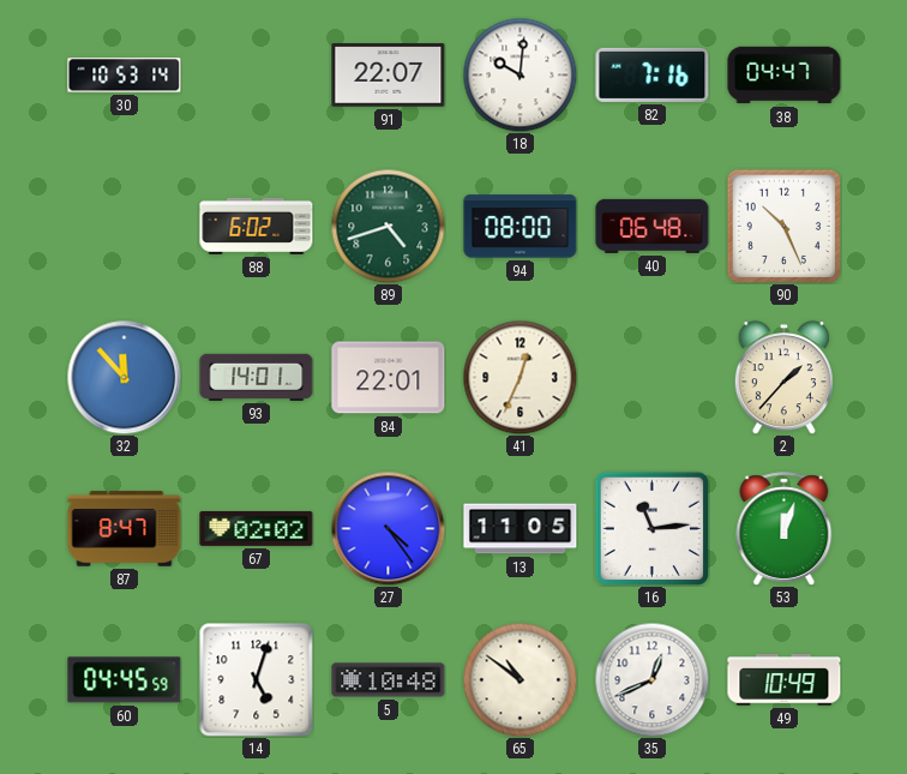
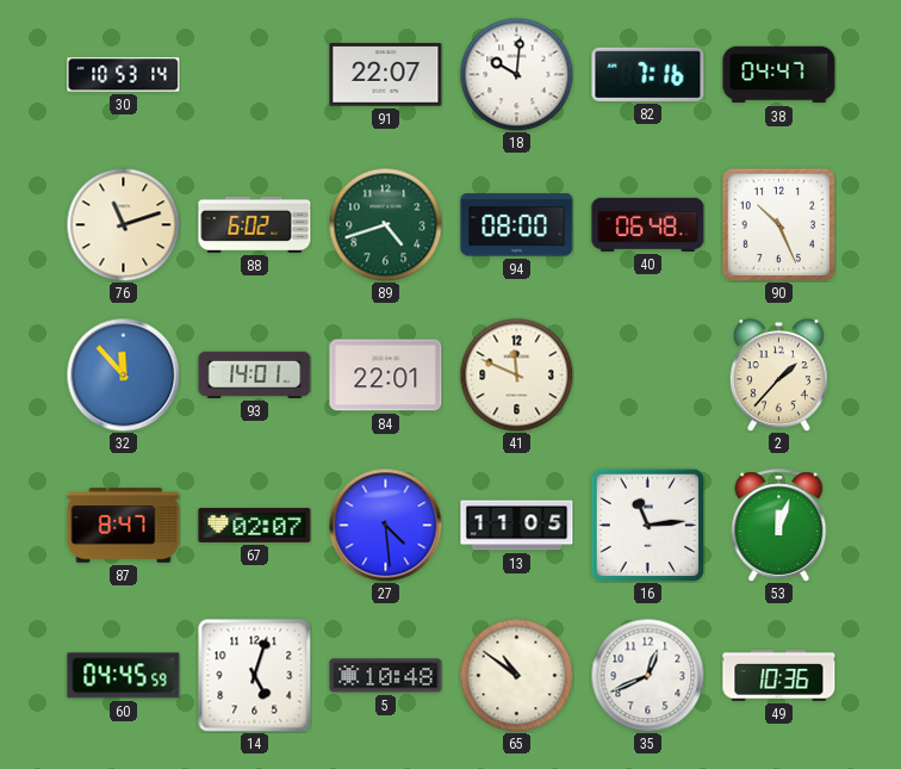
76: none -> 11:12
41: 12:34 -> 11:49
67: 02:02 -> 02:07
27: 4:24 -> 4:29
49: 10:49 -> 10:36
